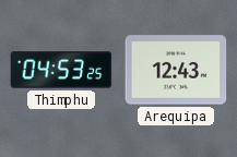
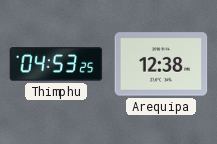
Arequipa: 12:43 -> 12:38
